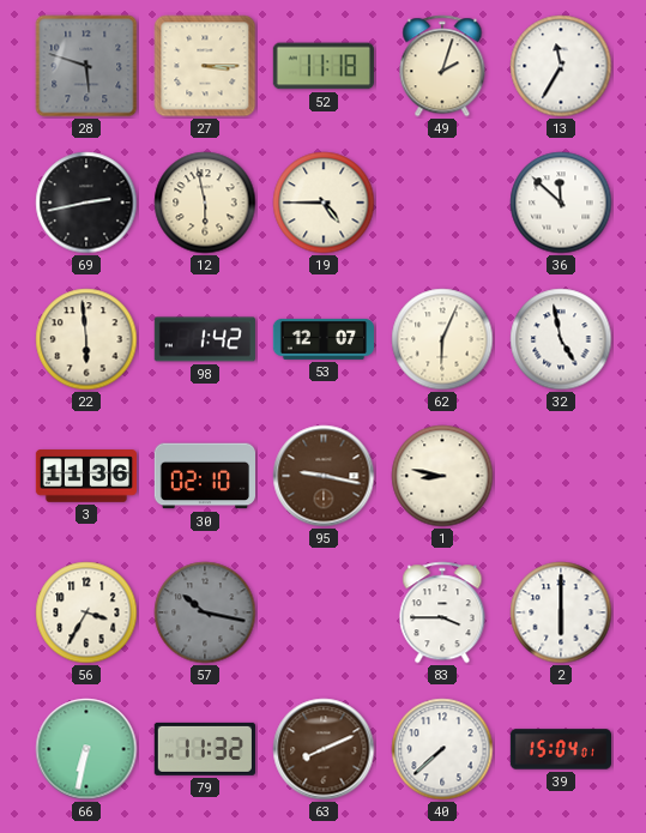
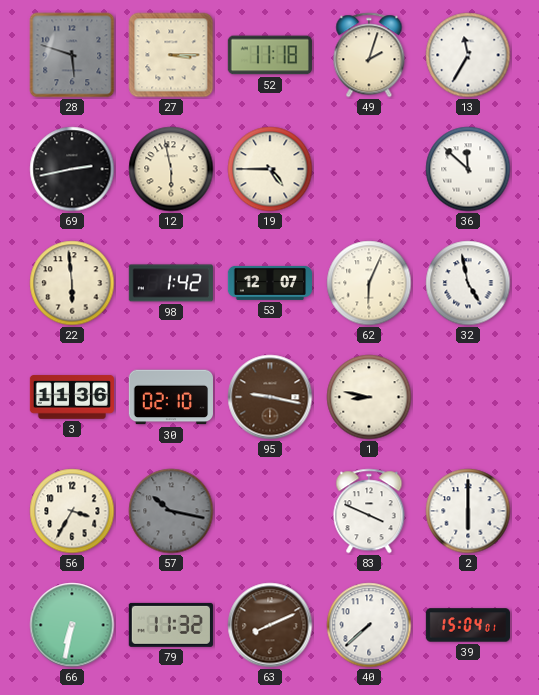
83: 3:45 -> 3:49
